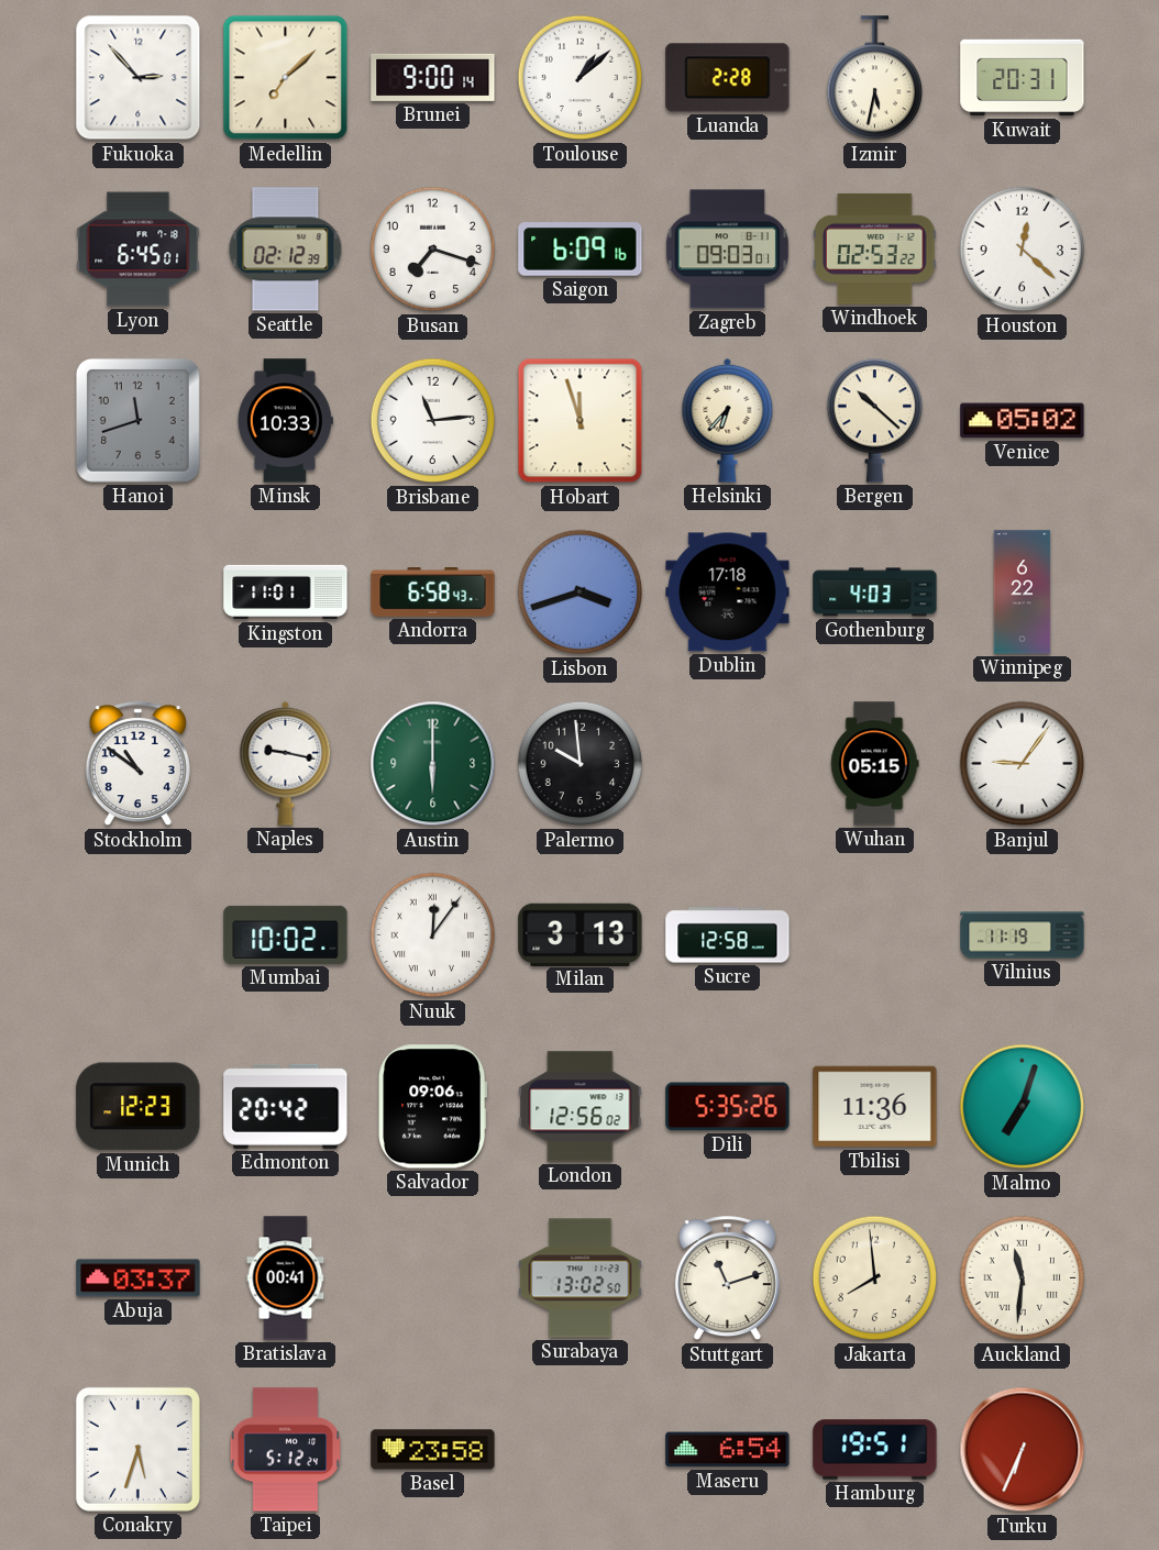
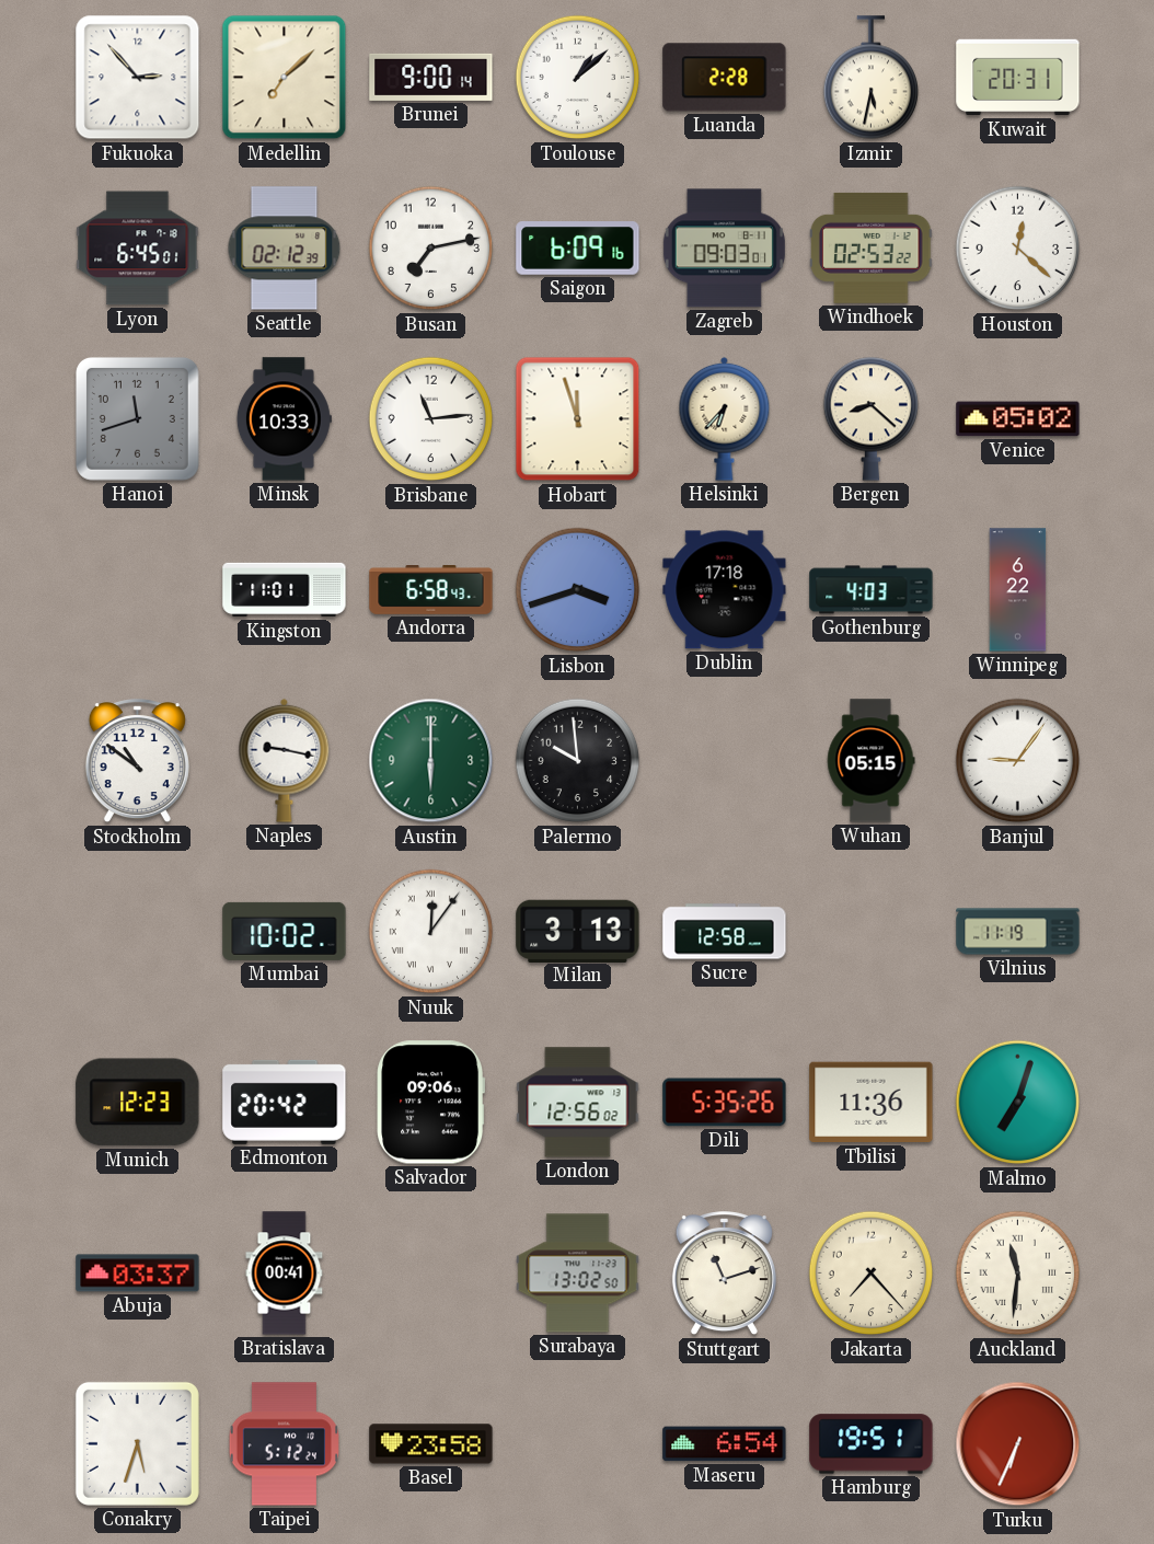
Busan: 7:18 -> 7:13
Bergen: 10:22 -> 8:22
Jakarta: 7:59 -> 7:23
